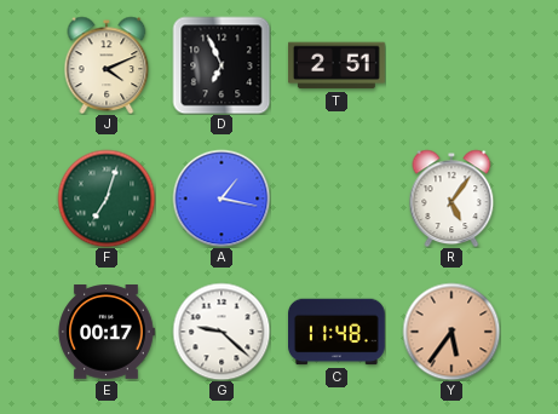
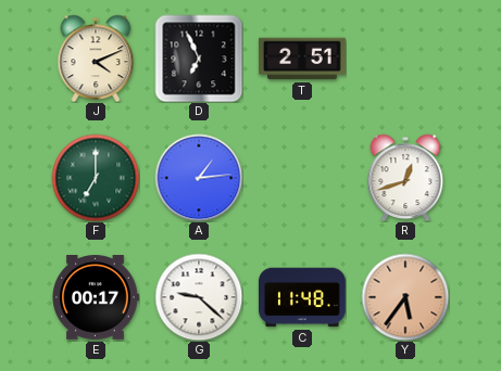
F: 7:03 -> 7:00
A: 1:17 -> 1:14
R: 5:06 -> 12:42
